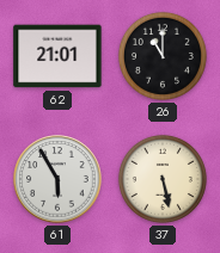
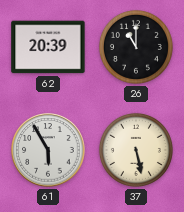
62: 21:01 -> 20:39
